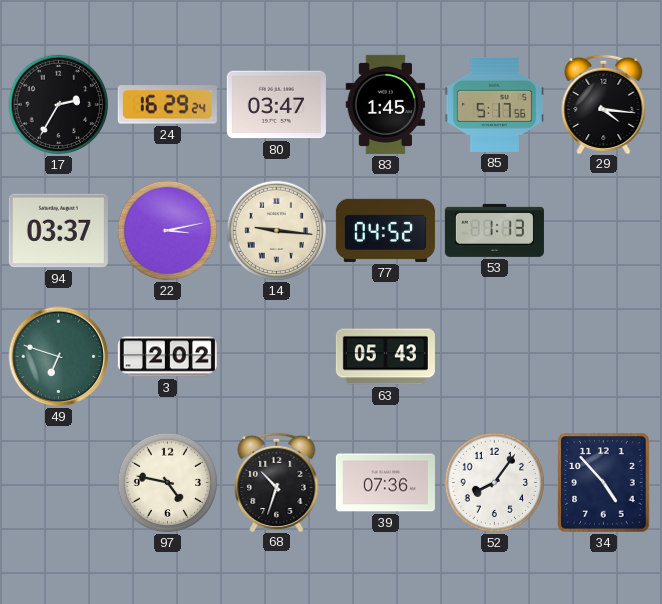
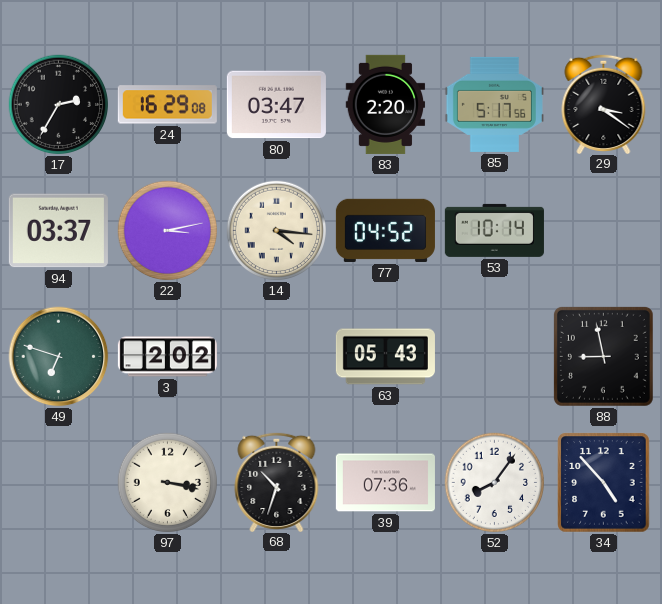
24: 16:29:24 -> 16:29:08
83: 1:45 -> 2:20
29: 4:16 -> 3:21
14: 9:16 -> 4:16
53: 1:13 -> 10:14
88: none -> 8:58
97: 4:47 -> 3:17
